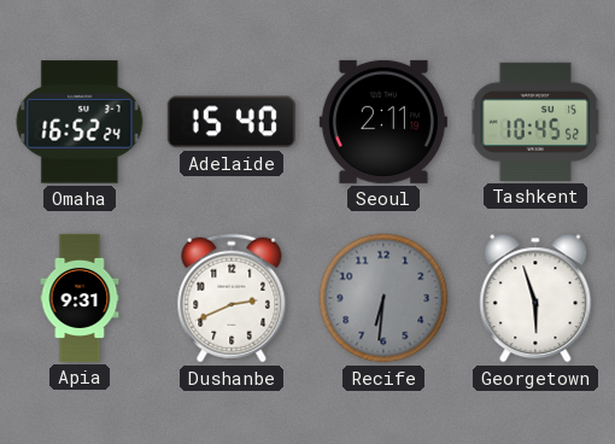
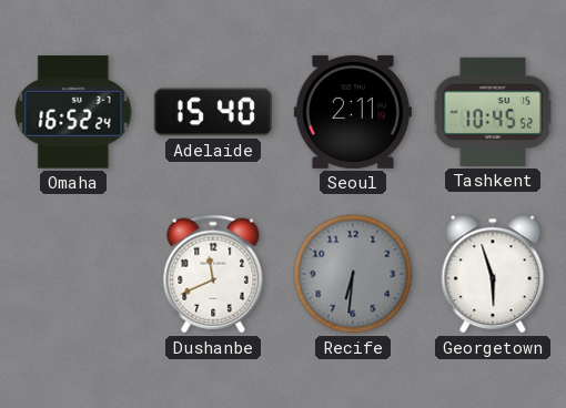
Apia: 9:31 -> none
Dushanbe: 2:41 -> 11:41
